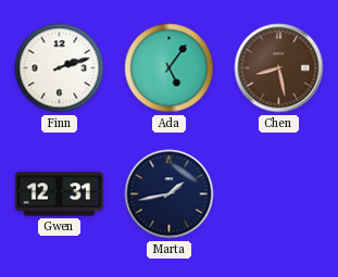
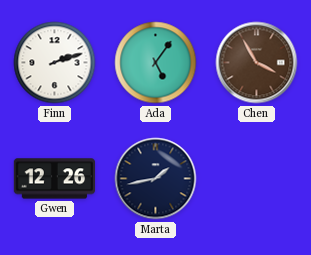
Chen: 8:28 -> 3:55
Gwen: 12:31 -> 12:26
